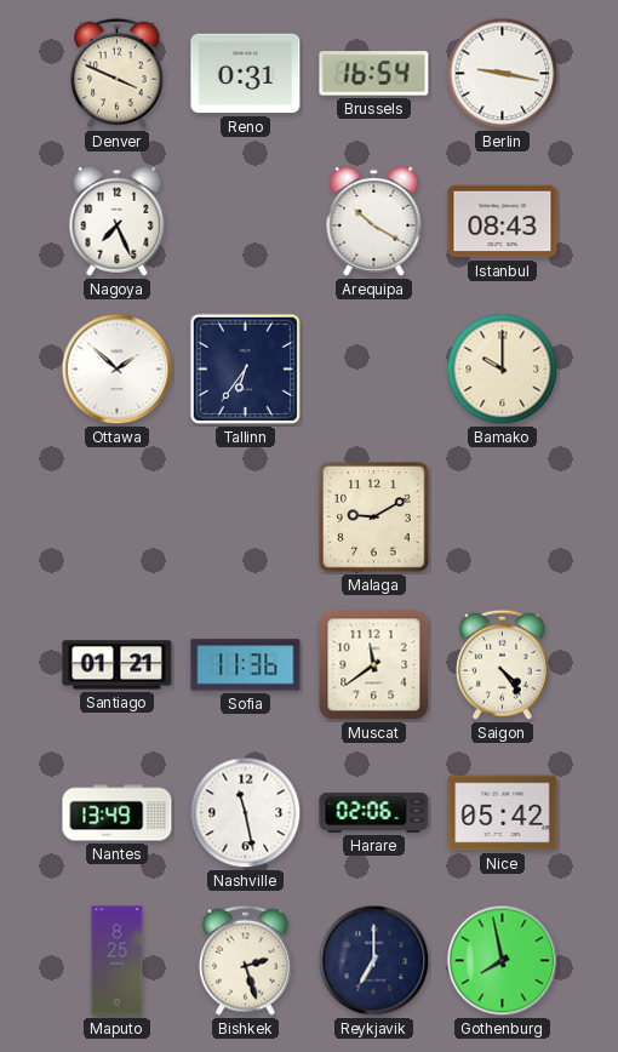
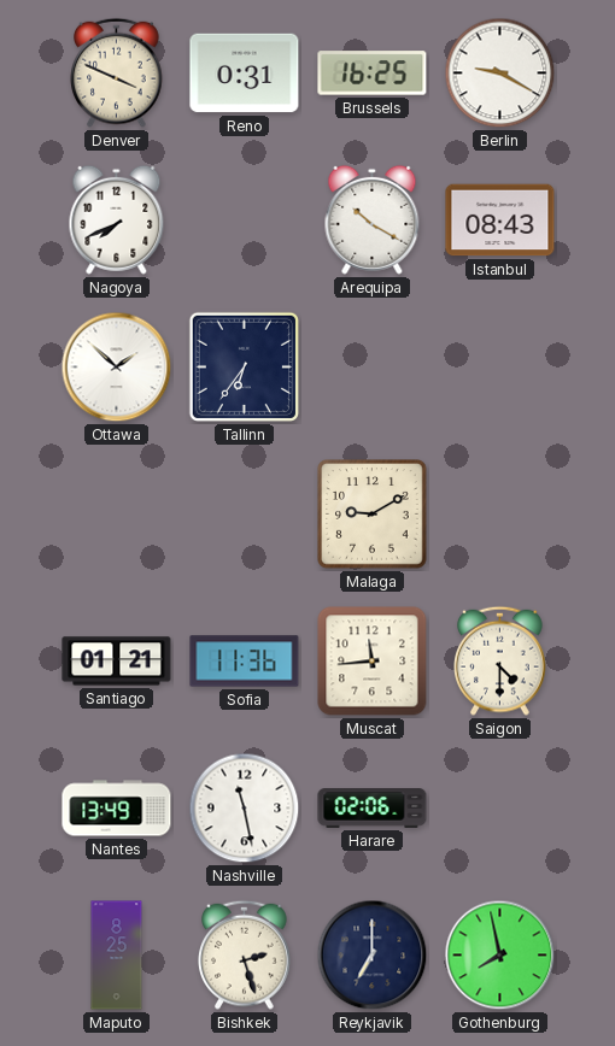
Brussels: 16:54 -> 16:25
Berlin: 9:17 -> 9:20
Nagoya: 7:26 -> 7:41
Bamako: 10:00 -> none
Muscat: 11:39 -> 11:44
Saigon: 4:24 -> 4:30
Nice: 05:42 -> none
